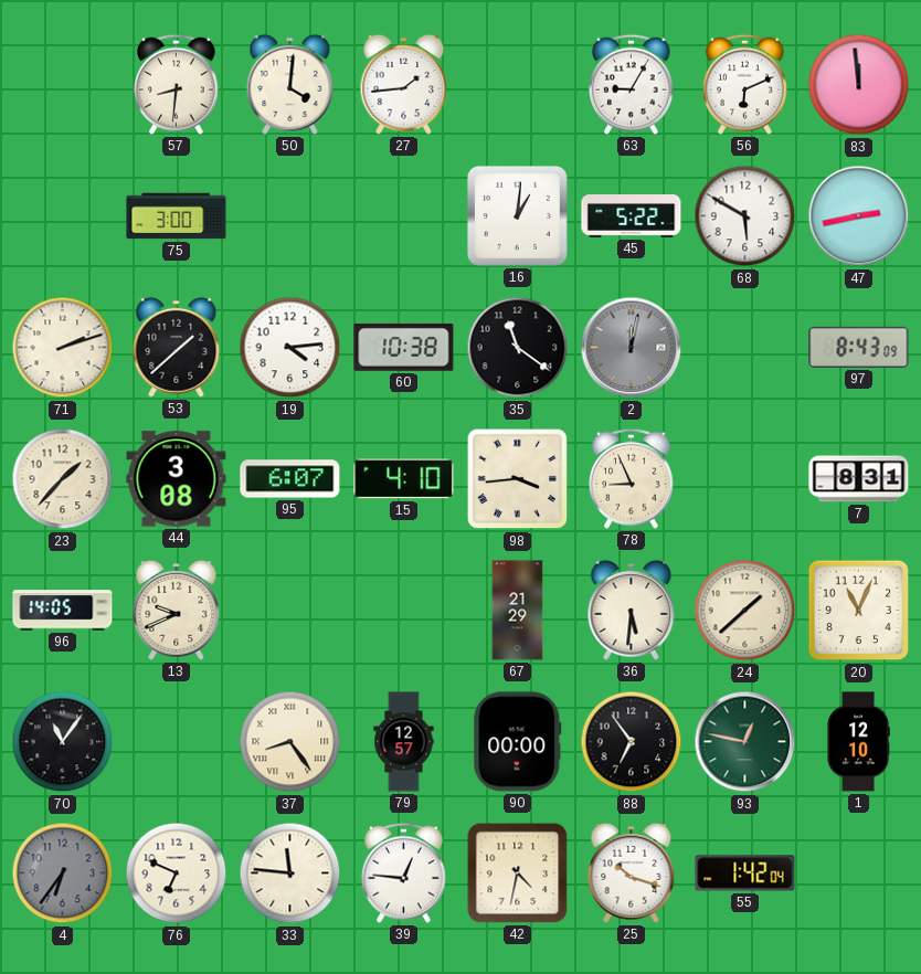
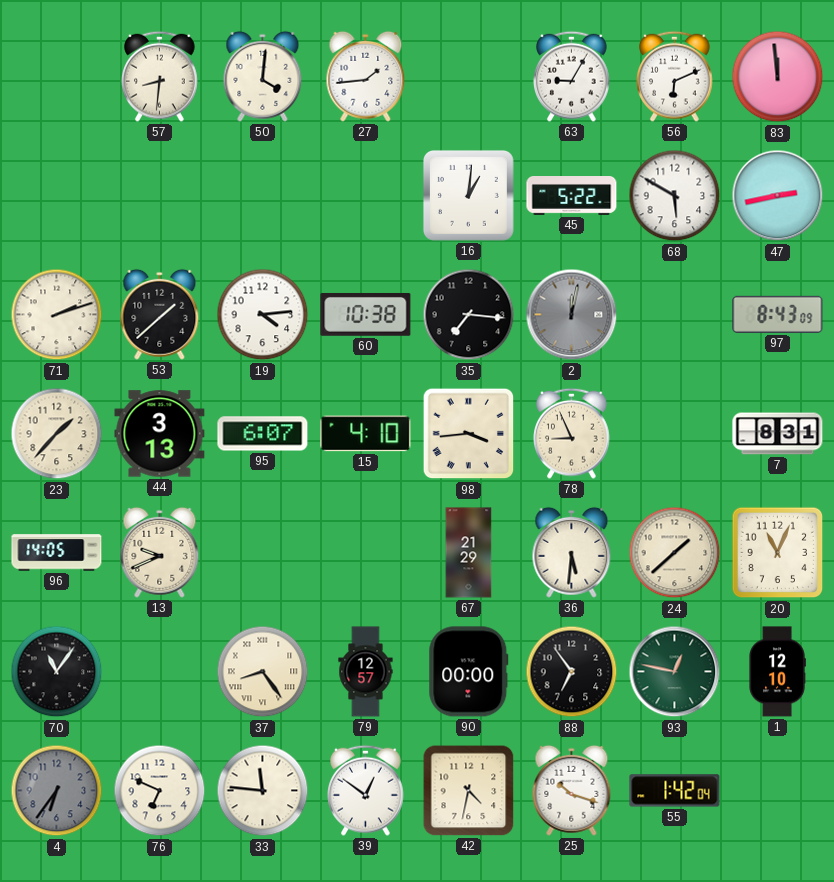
75: 3:00 -> none
35: 11:21 -> 7:16
44: 3:08 -> 3:13
39: 12:46 -> 12:51
